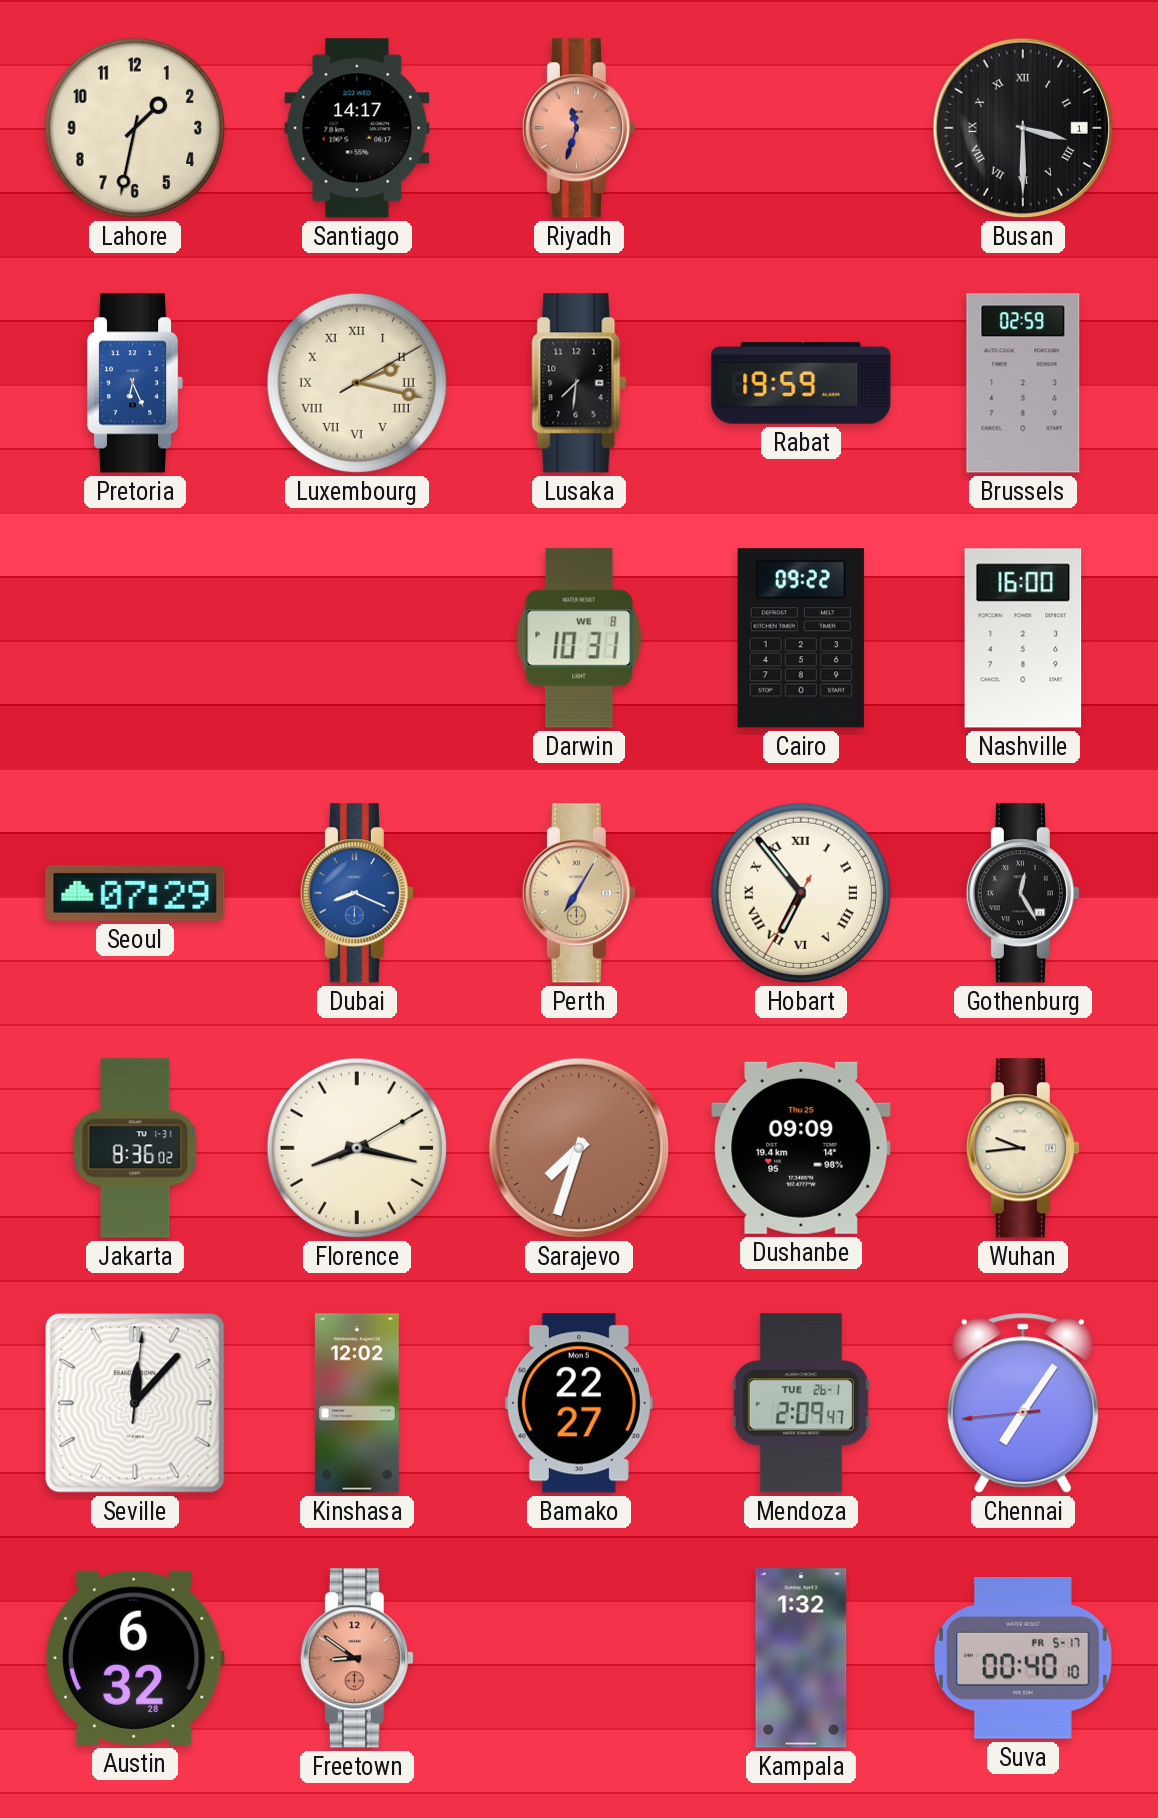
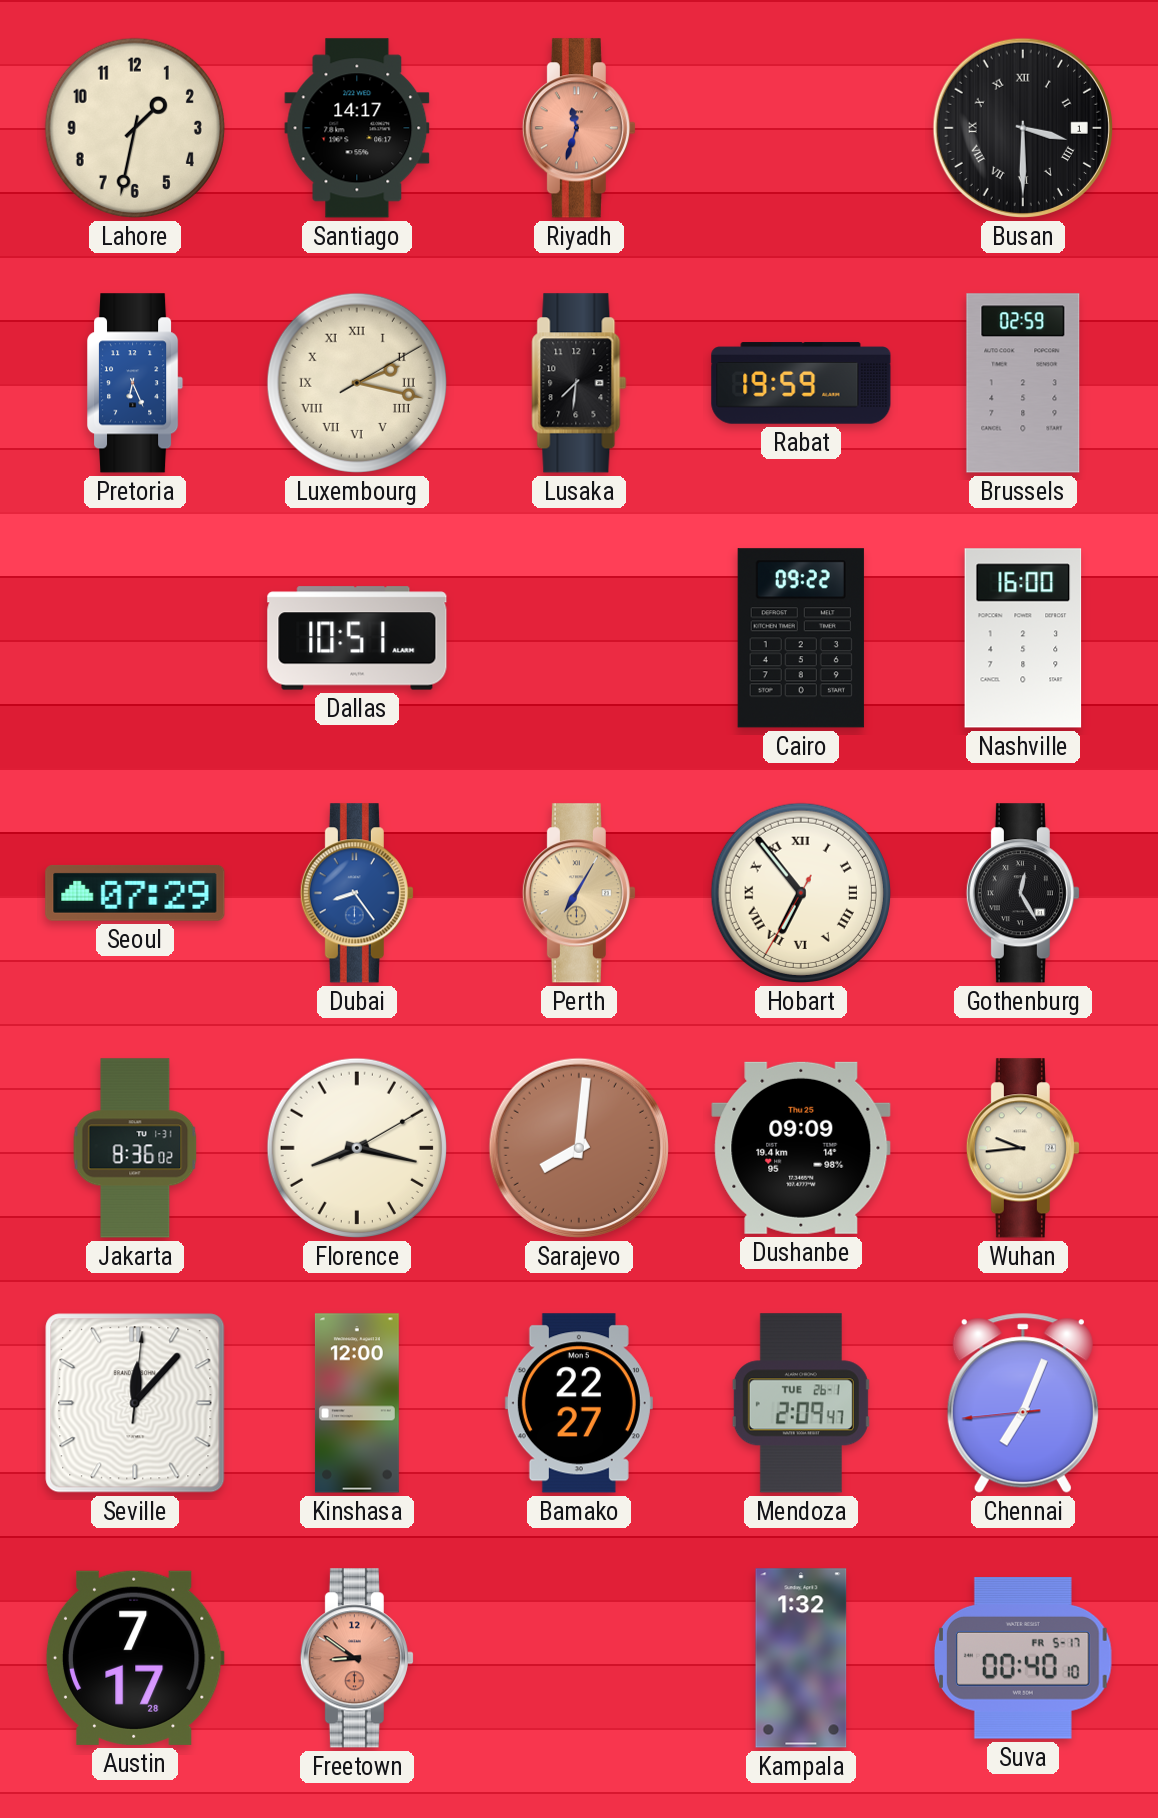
Dallas: none -> 10:51
Darwin: 10:31 -> none
Dubai: 8:19 -> 8:24
Sarajevo: 7:33 -> 8:01
Kinshasa: 12:02 -> 12:00
Chennai: 7:05 -> 7:03
Austin: 6:32 -> 7:17
